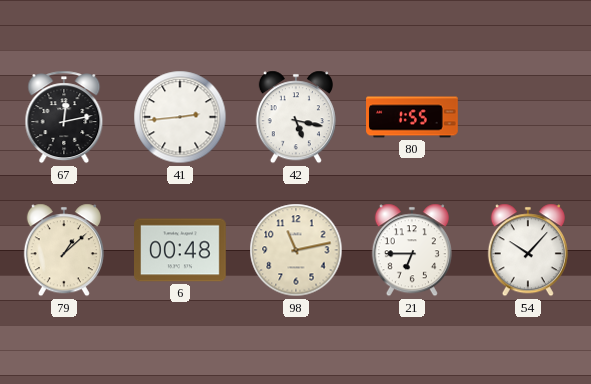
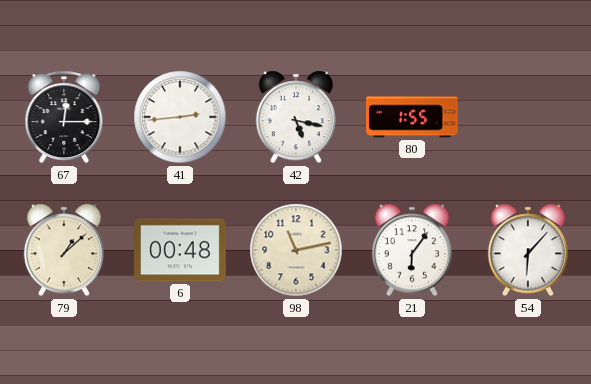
67: 12:13 -> 12:15
21: 6:45 -> 6:06
54: 10:07 -> 6:07
